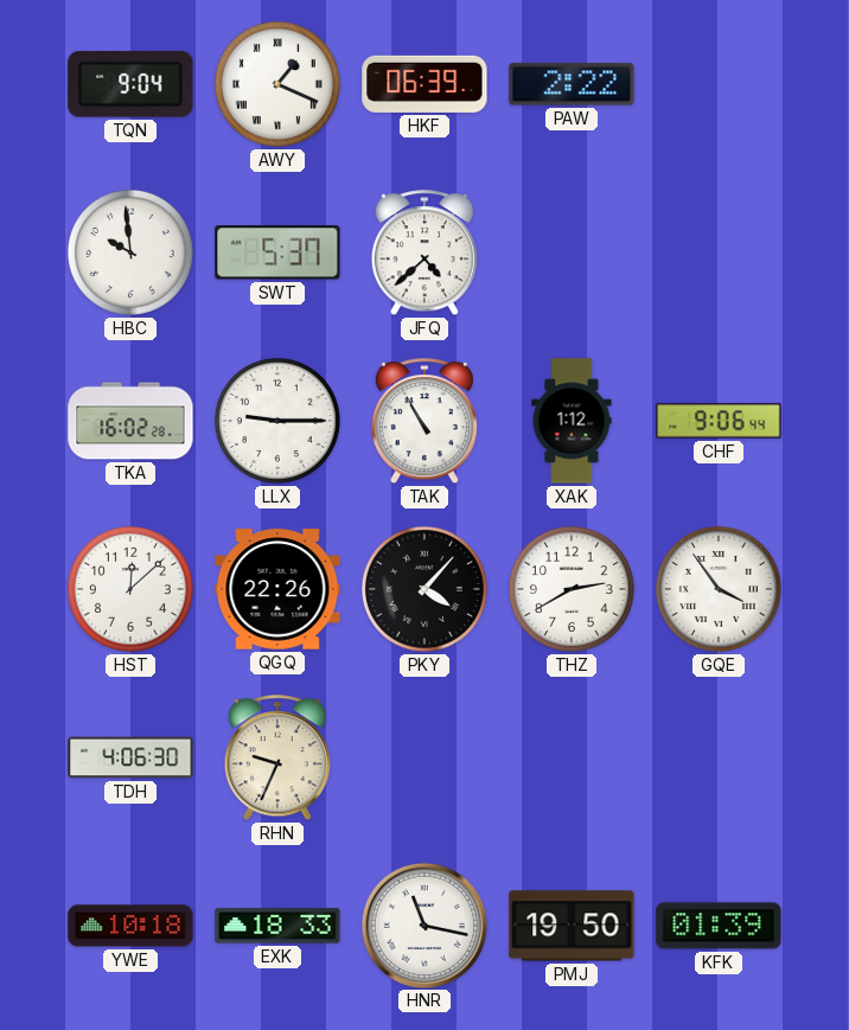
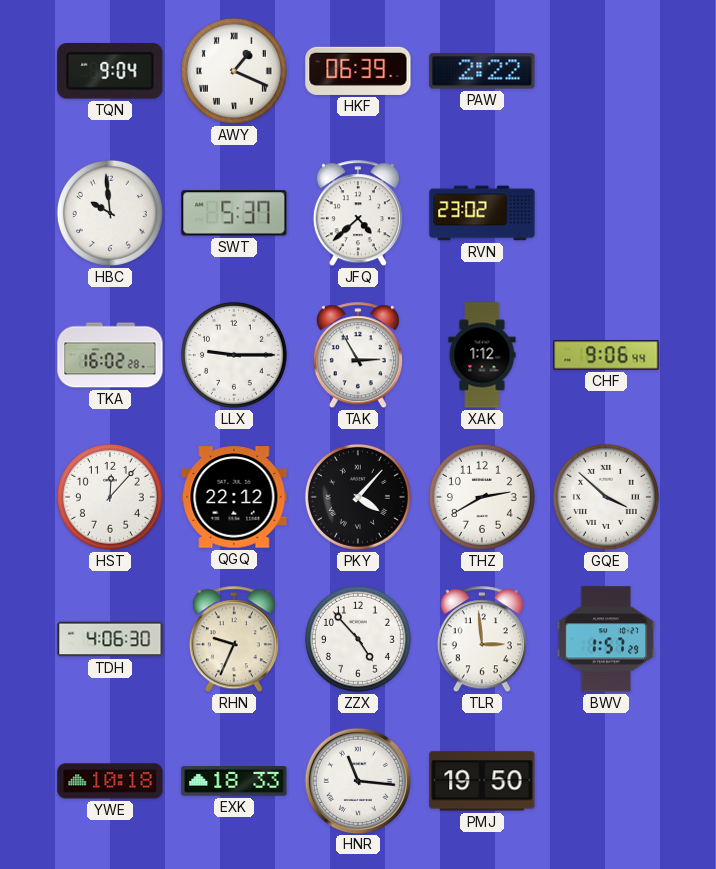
RVN: none -> 23:02
TAK: 10:55 -> 2:55
HST: 12:08 -> 12:07
QGQ: 22:26 -> 22:12
GQE: 3:54 -> 3:52
ZZX: none -> 4:53
TLR: none -> 2:59
BWV: none -> 1:57
HNR: 11:17 -> 11:16
KFK: 01:39 -> none
